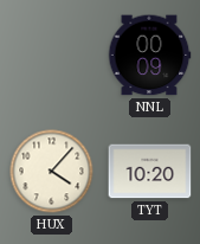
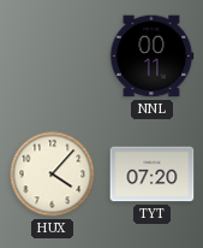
NNL: 00:09 -> 00:11
TYT: 10:20 -> 07:20
